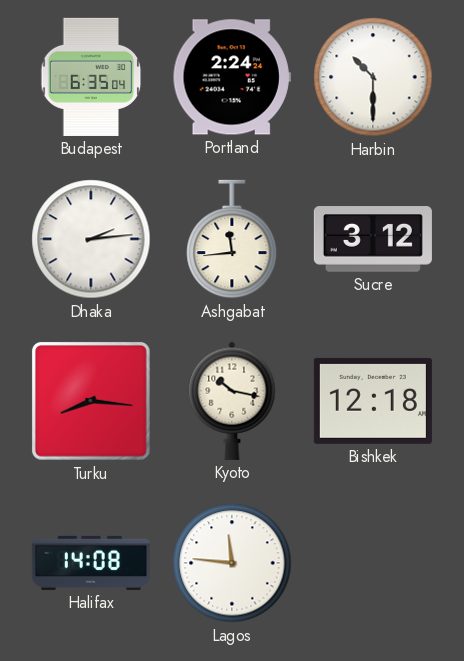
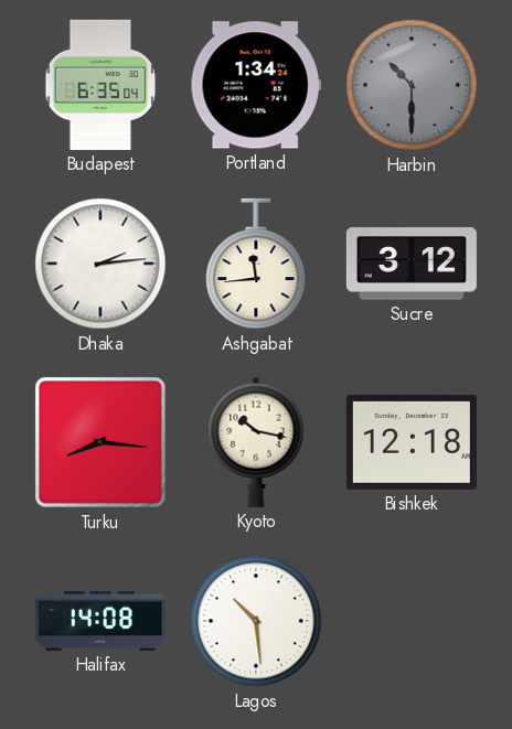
Portland: 2:24 -> 1:34
Harbin dial: white -> grey
Lagos: 11:46 -> 10:29
